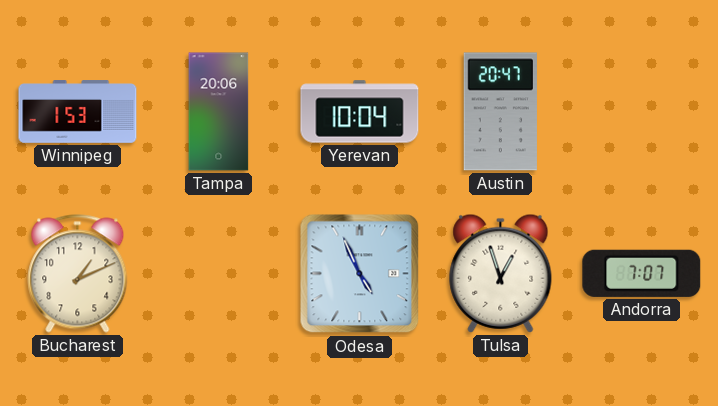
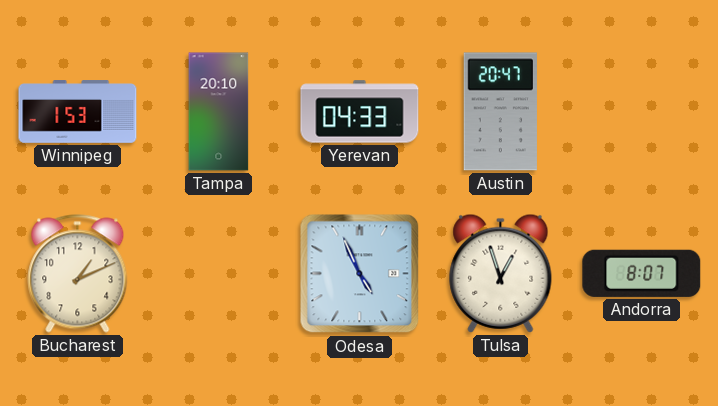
Tampa: 20:06 -> 20:10
Yerevan: 10:04 -> 04:33
Andorra: 7:07 -> 8:07
